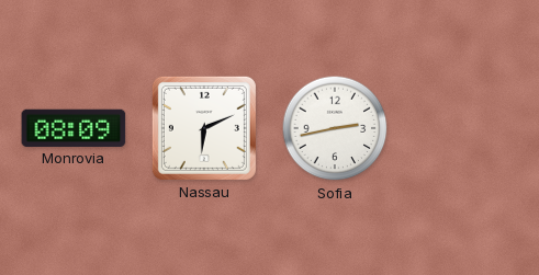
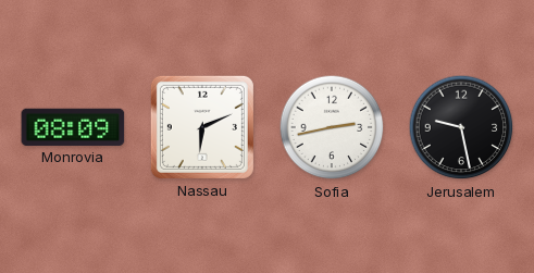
Jerusalem: none -> 9:28
